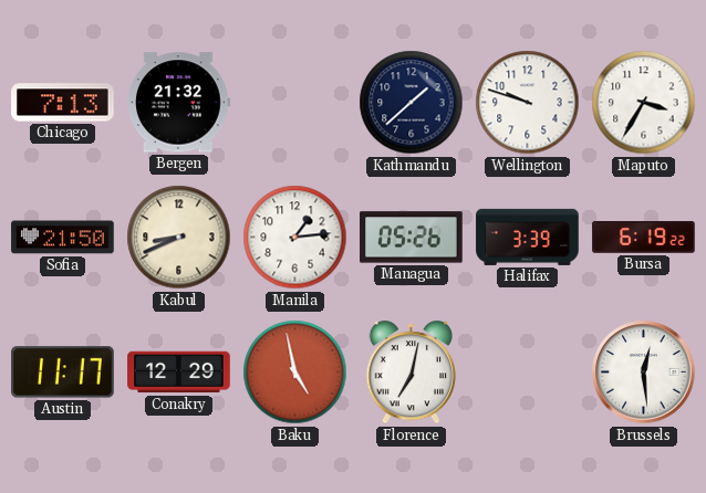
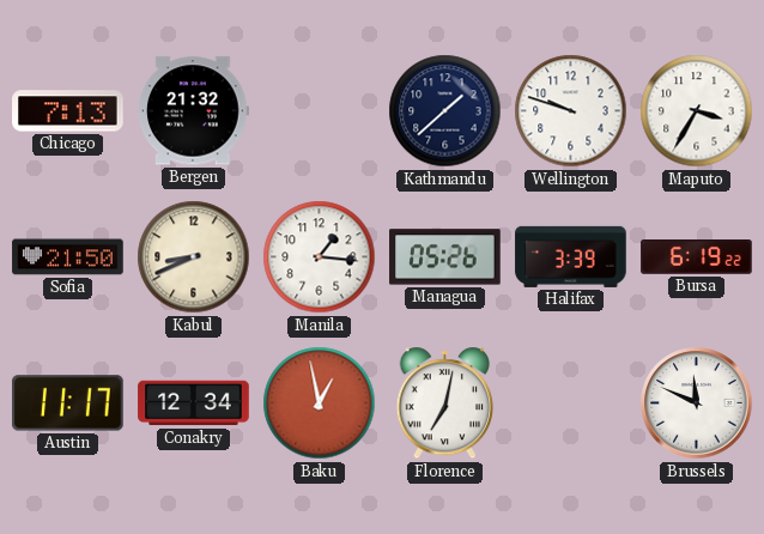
Manila: 1:14 -> 1:16
Conakry: 12:29 -> 12:34
Baku: 4:58 -> 12:58
Brussels: 12:29 -> 11:49
